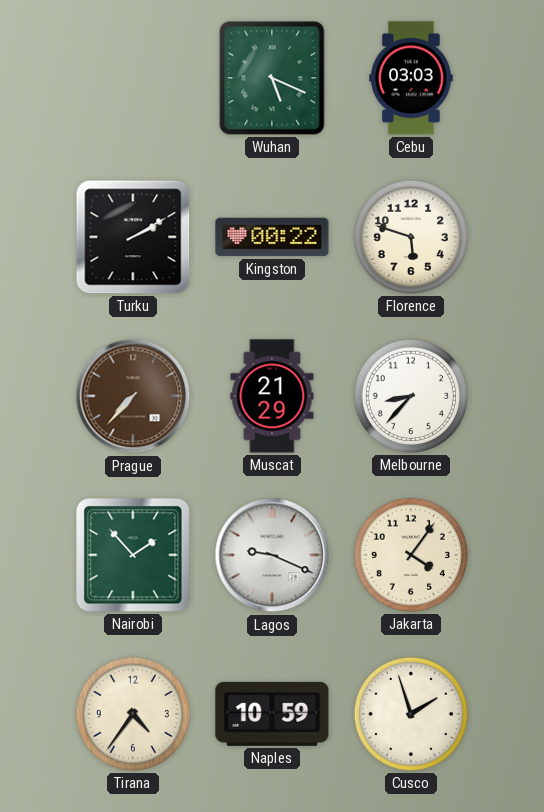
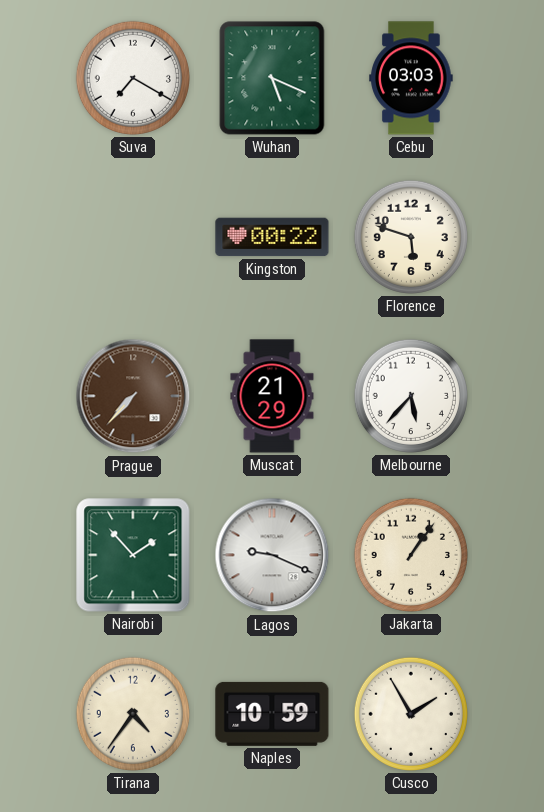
Suva: none -> 7:20
Turku: 2:10 -> none
Melbourne: 8:37 -> 5:37
Jakarta: 4:06 -> 1:06
Cusco: 1:57 -> 1:55
